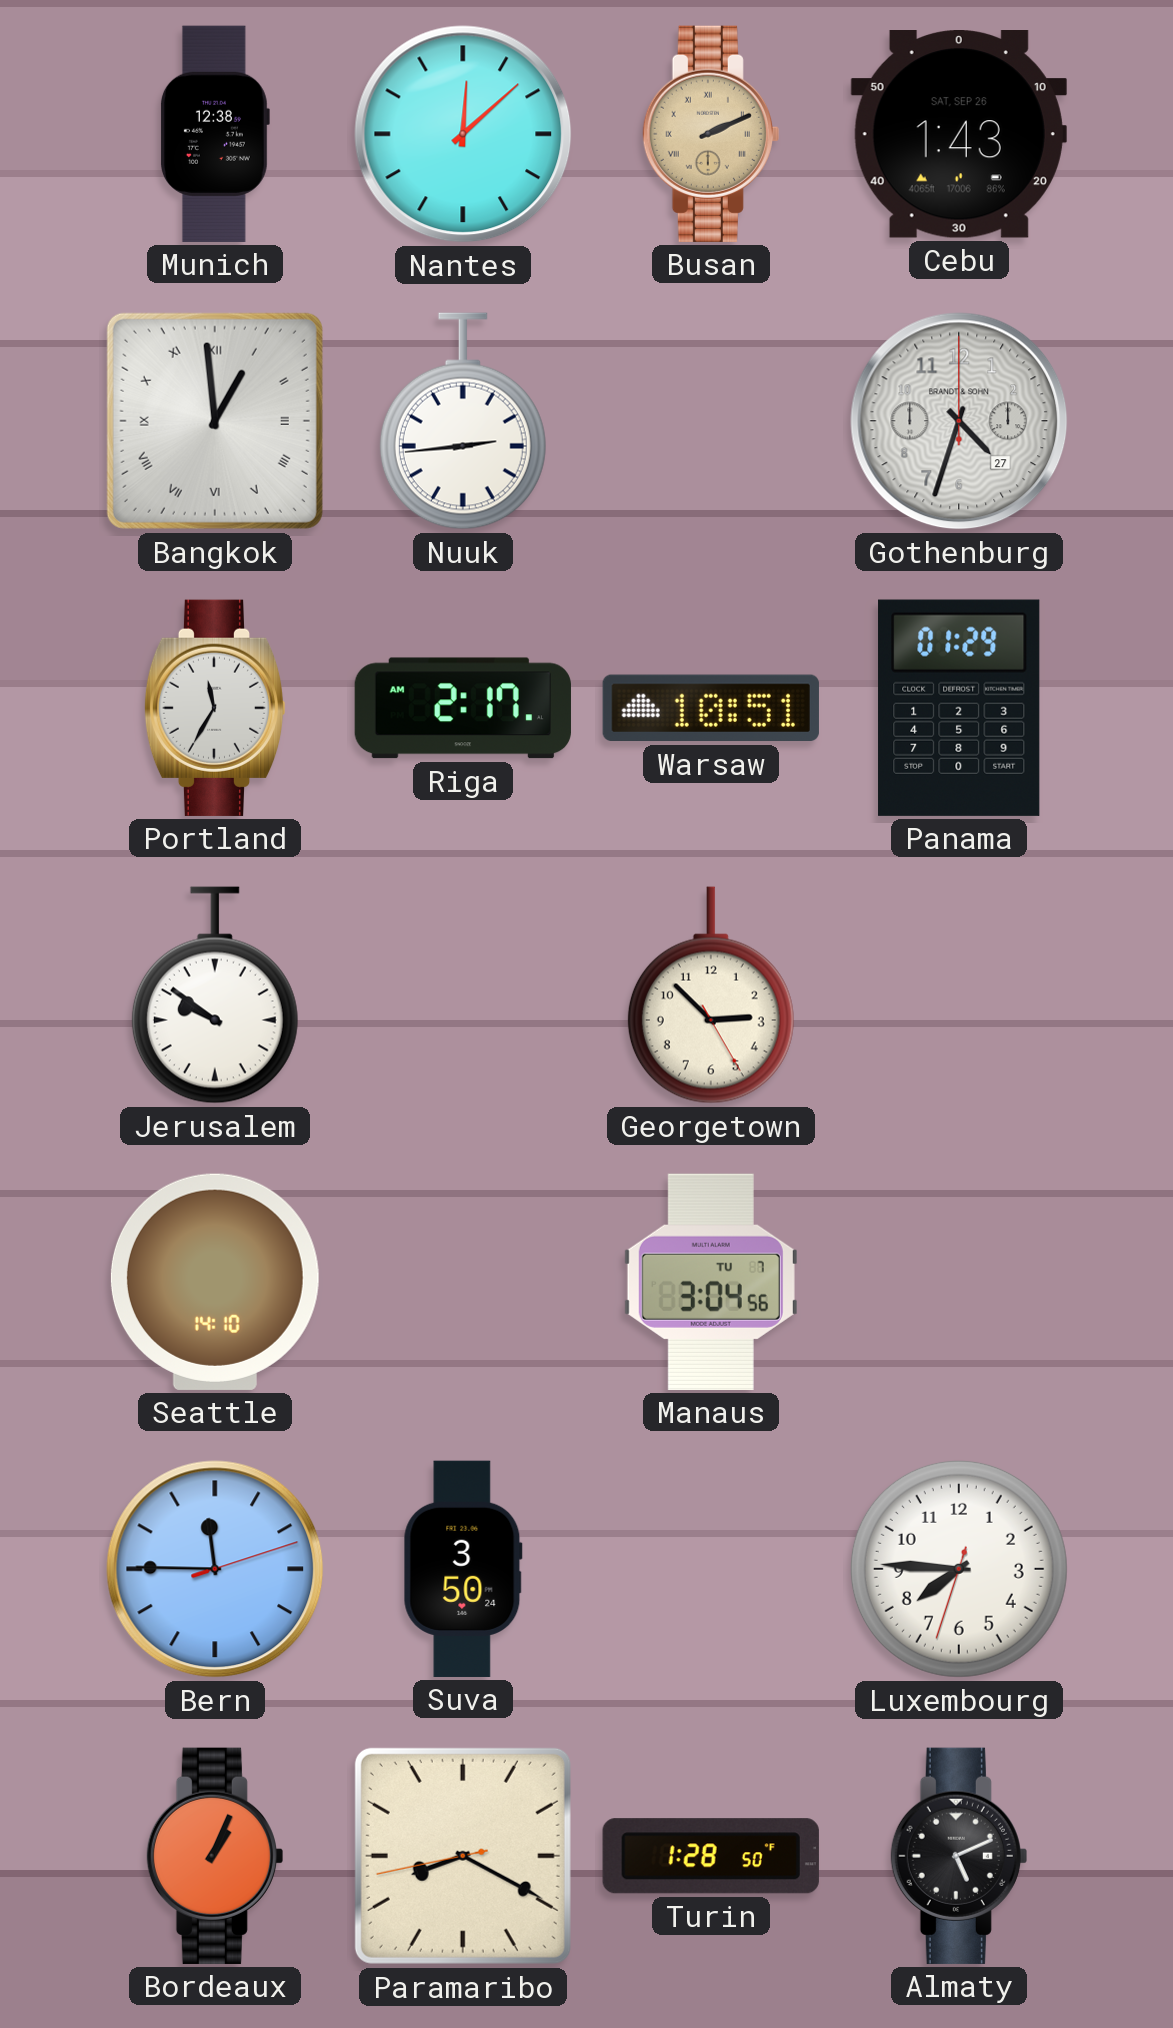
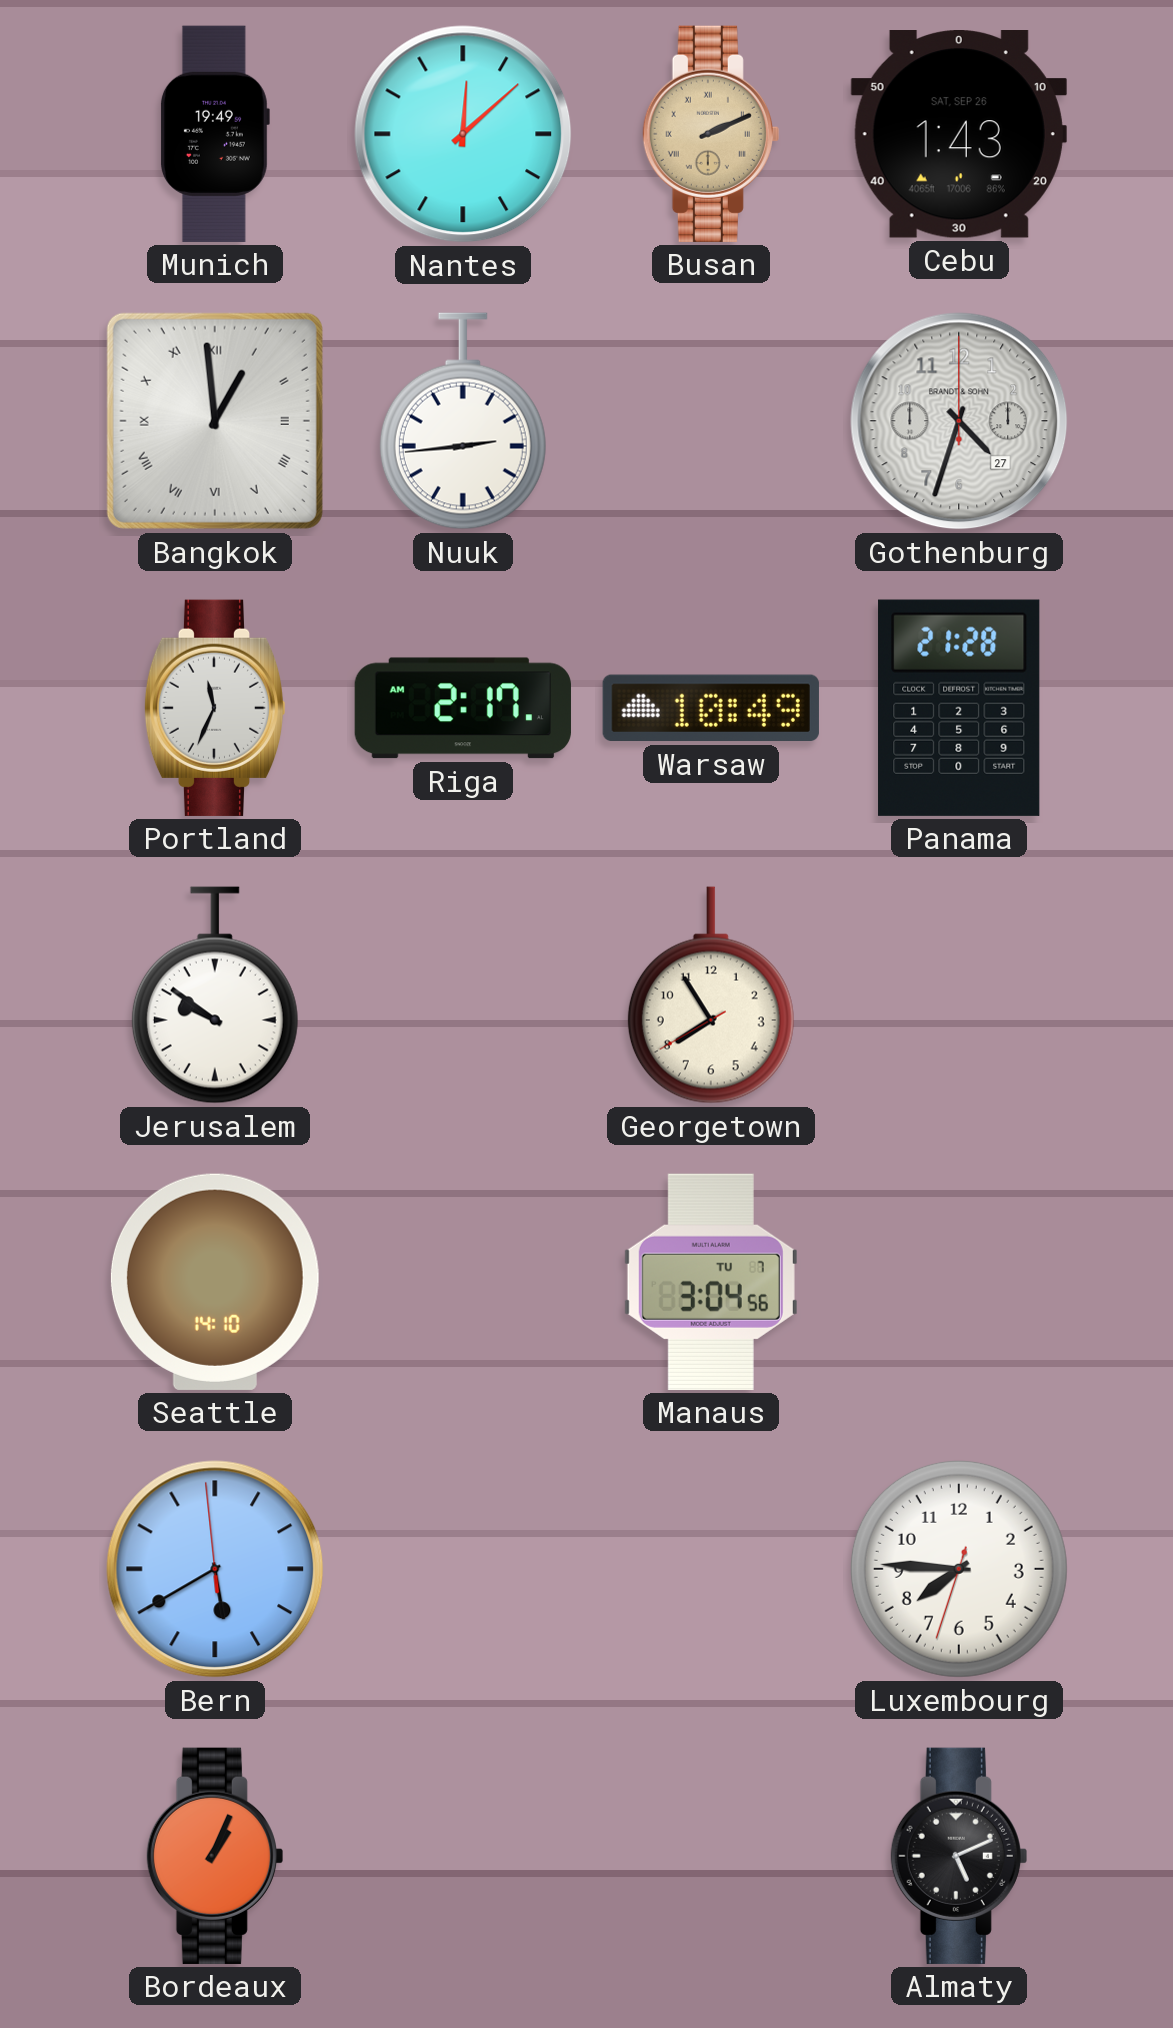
Munich: 12:38 -> 19:49
Portland: 11:35 -> 11:34
Warsaw: 10:51 -> 10:49
Panama: 01:29 -> 21:28
Georgetown: 2:52 -> 7:54
Bern: 11:45 -> 5:39
Suva: 3:50 -> none
Paramaribo: 8:19 -> none
Turin: 1:28 -> none
